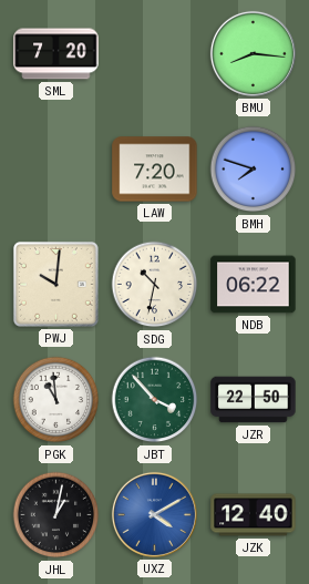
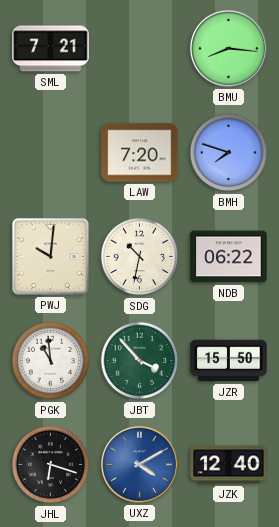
SML: 7:20 -> 7:21
JZR: 22:50 -> 15:50
JHL: 1:02 -> 6:18
